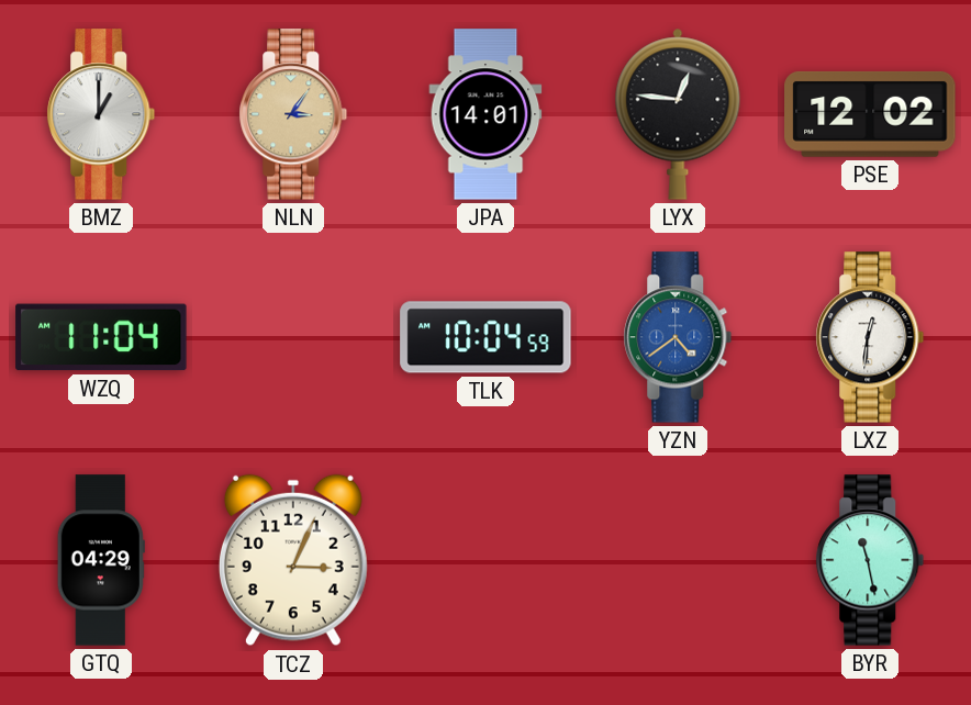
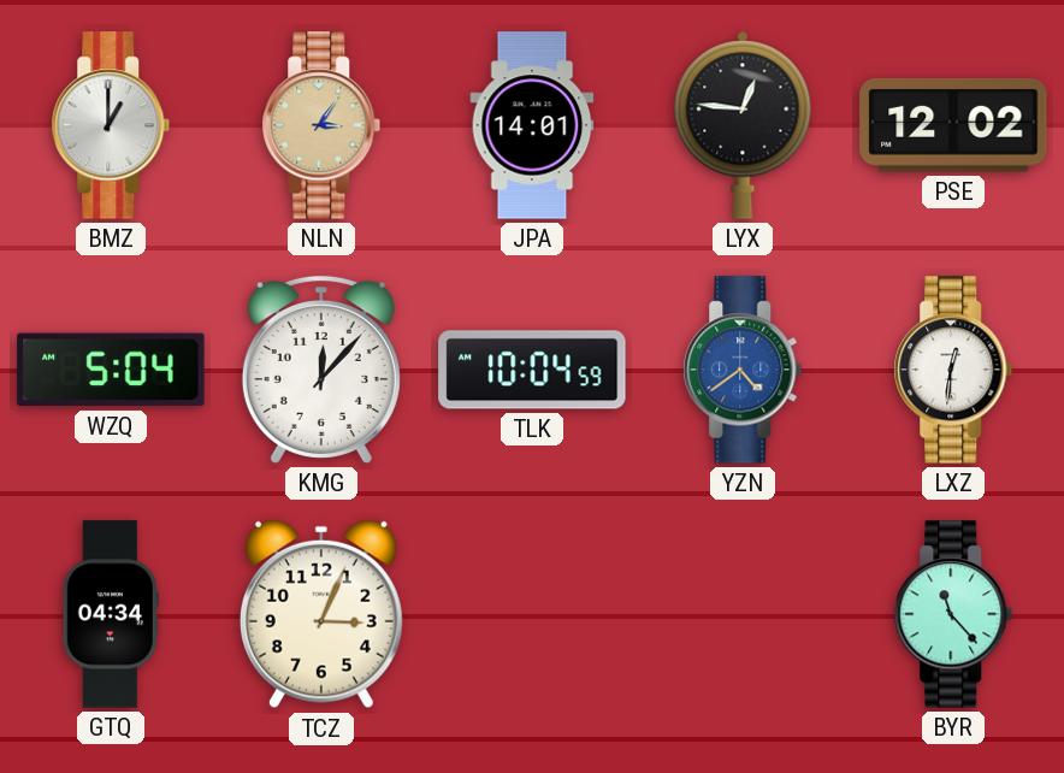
WZQ: 11:04 -> 5:04
KMG: none -> 12:07
GTQ: 04:29 -> 04:34
BYR: 11:28 -> 11:23
